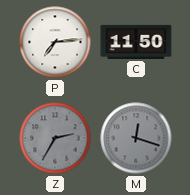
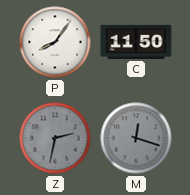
P: 7:14 -> 8:06
Z: 2:35 -> 2:32
